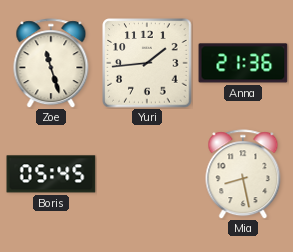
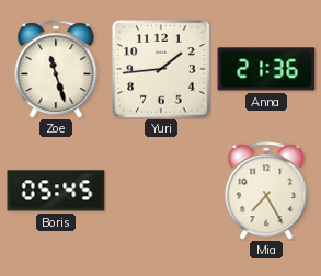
Mia: 8:28 -> 7:25
